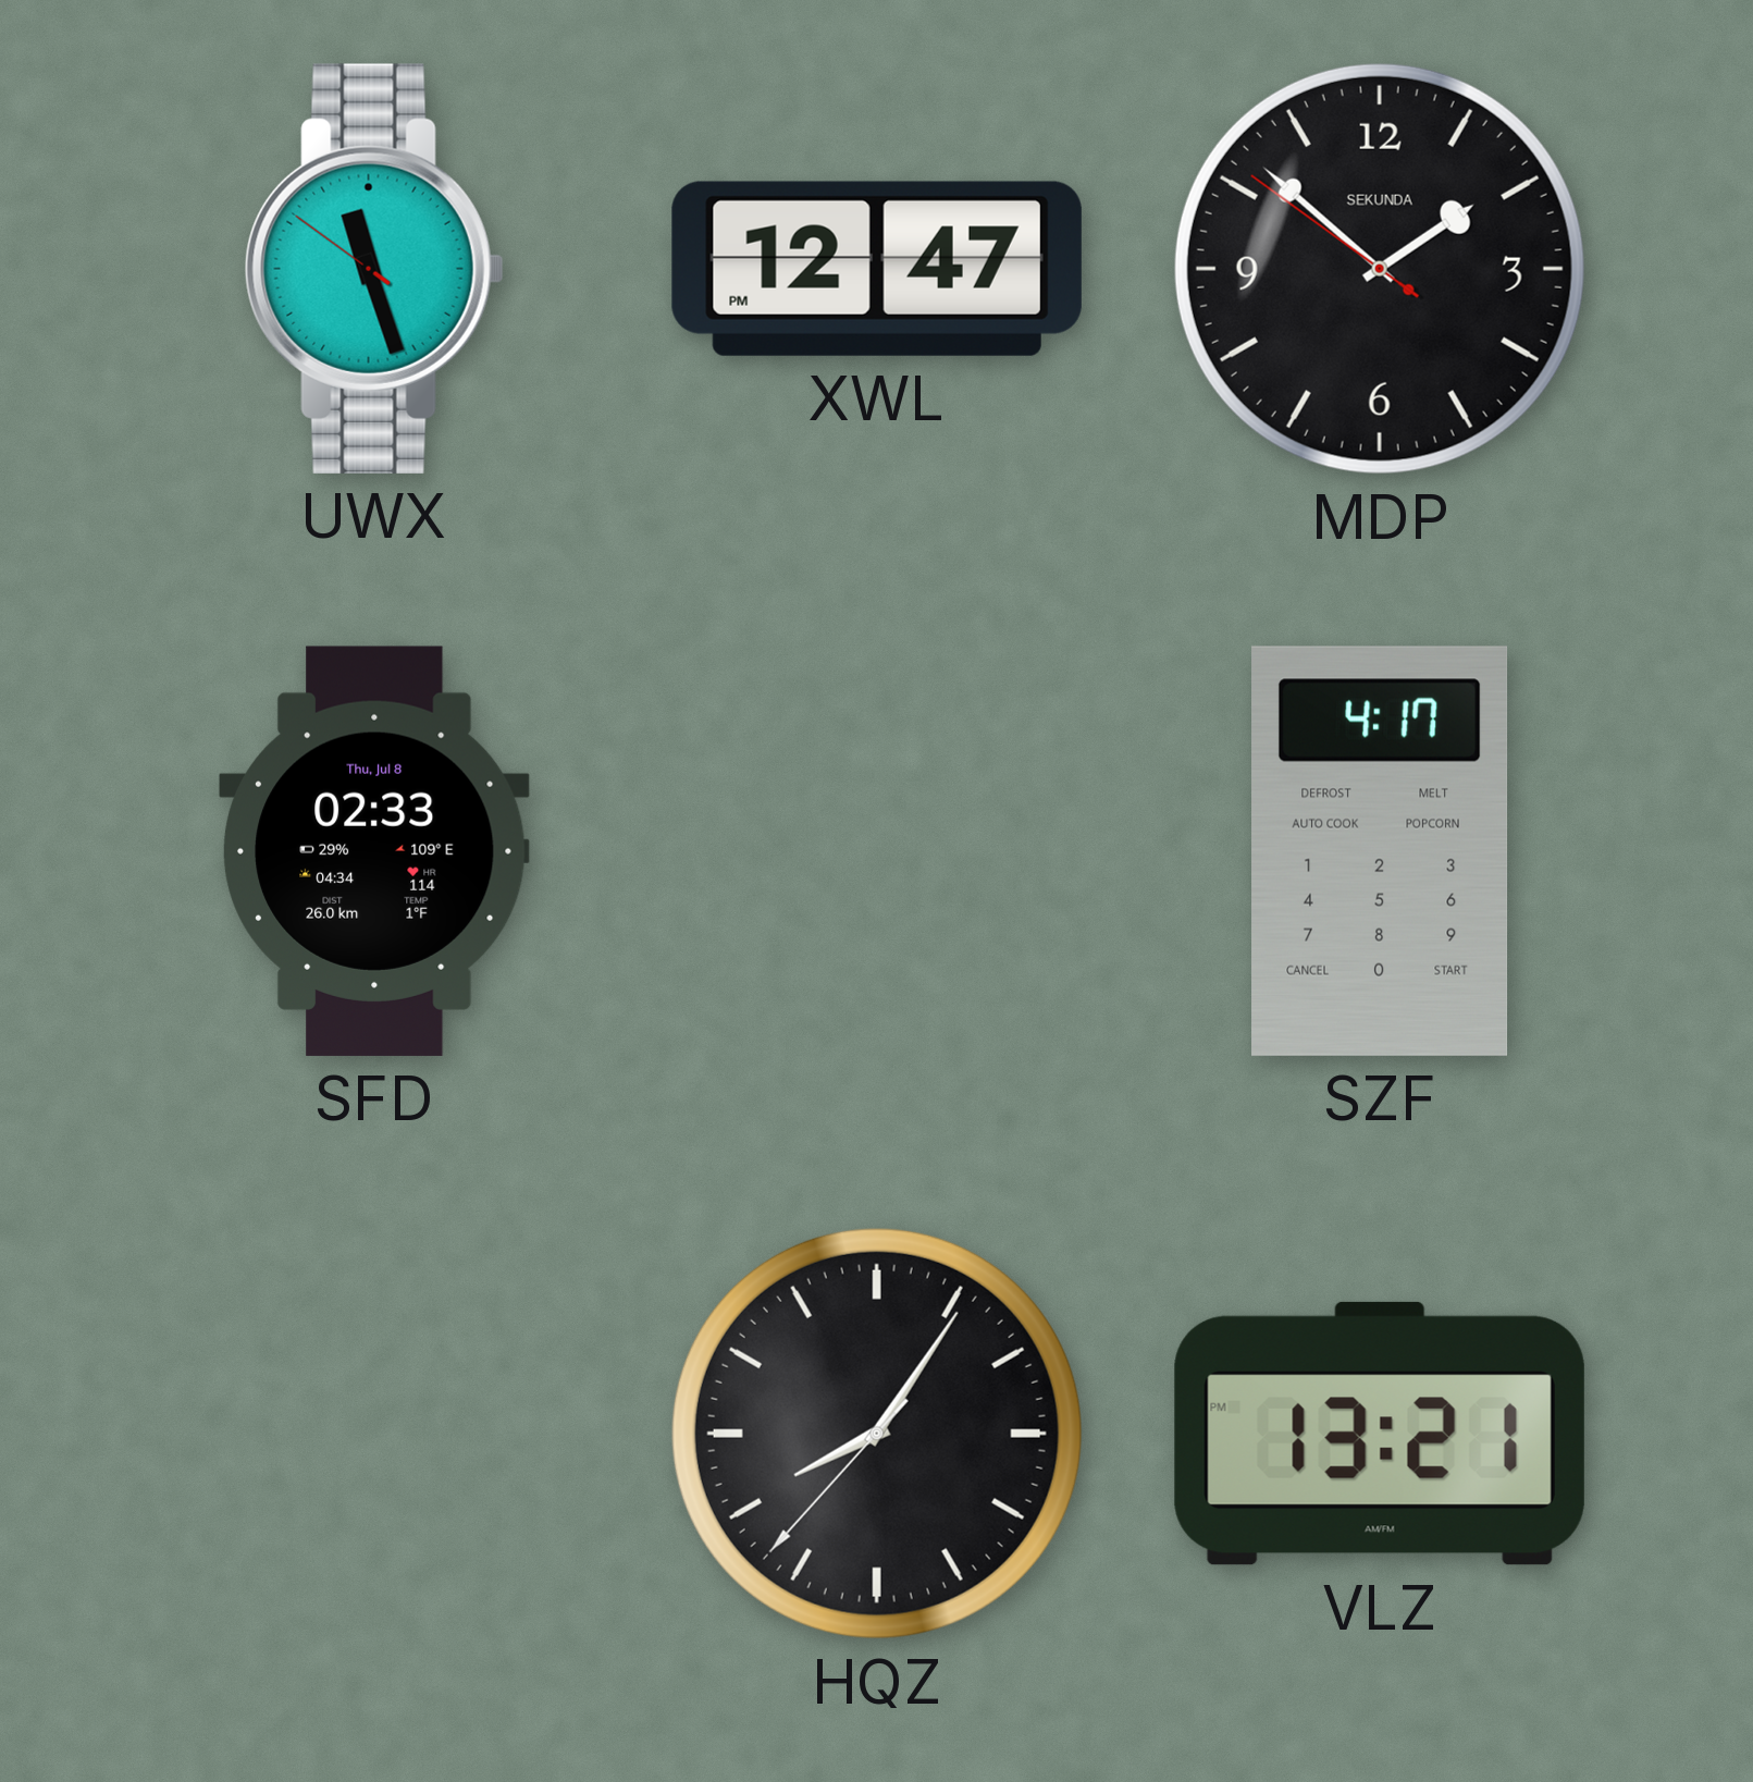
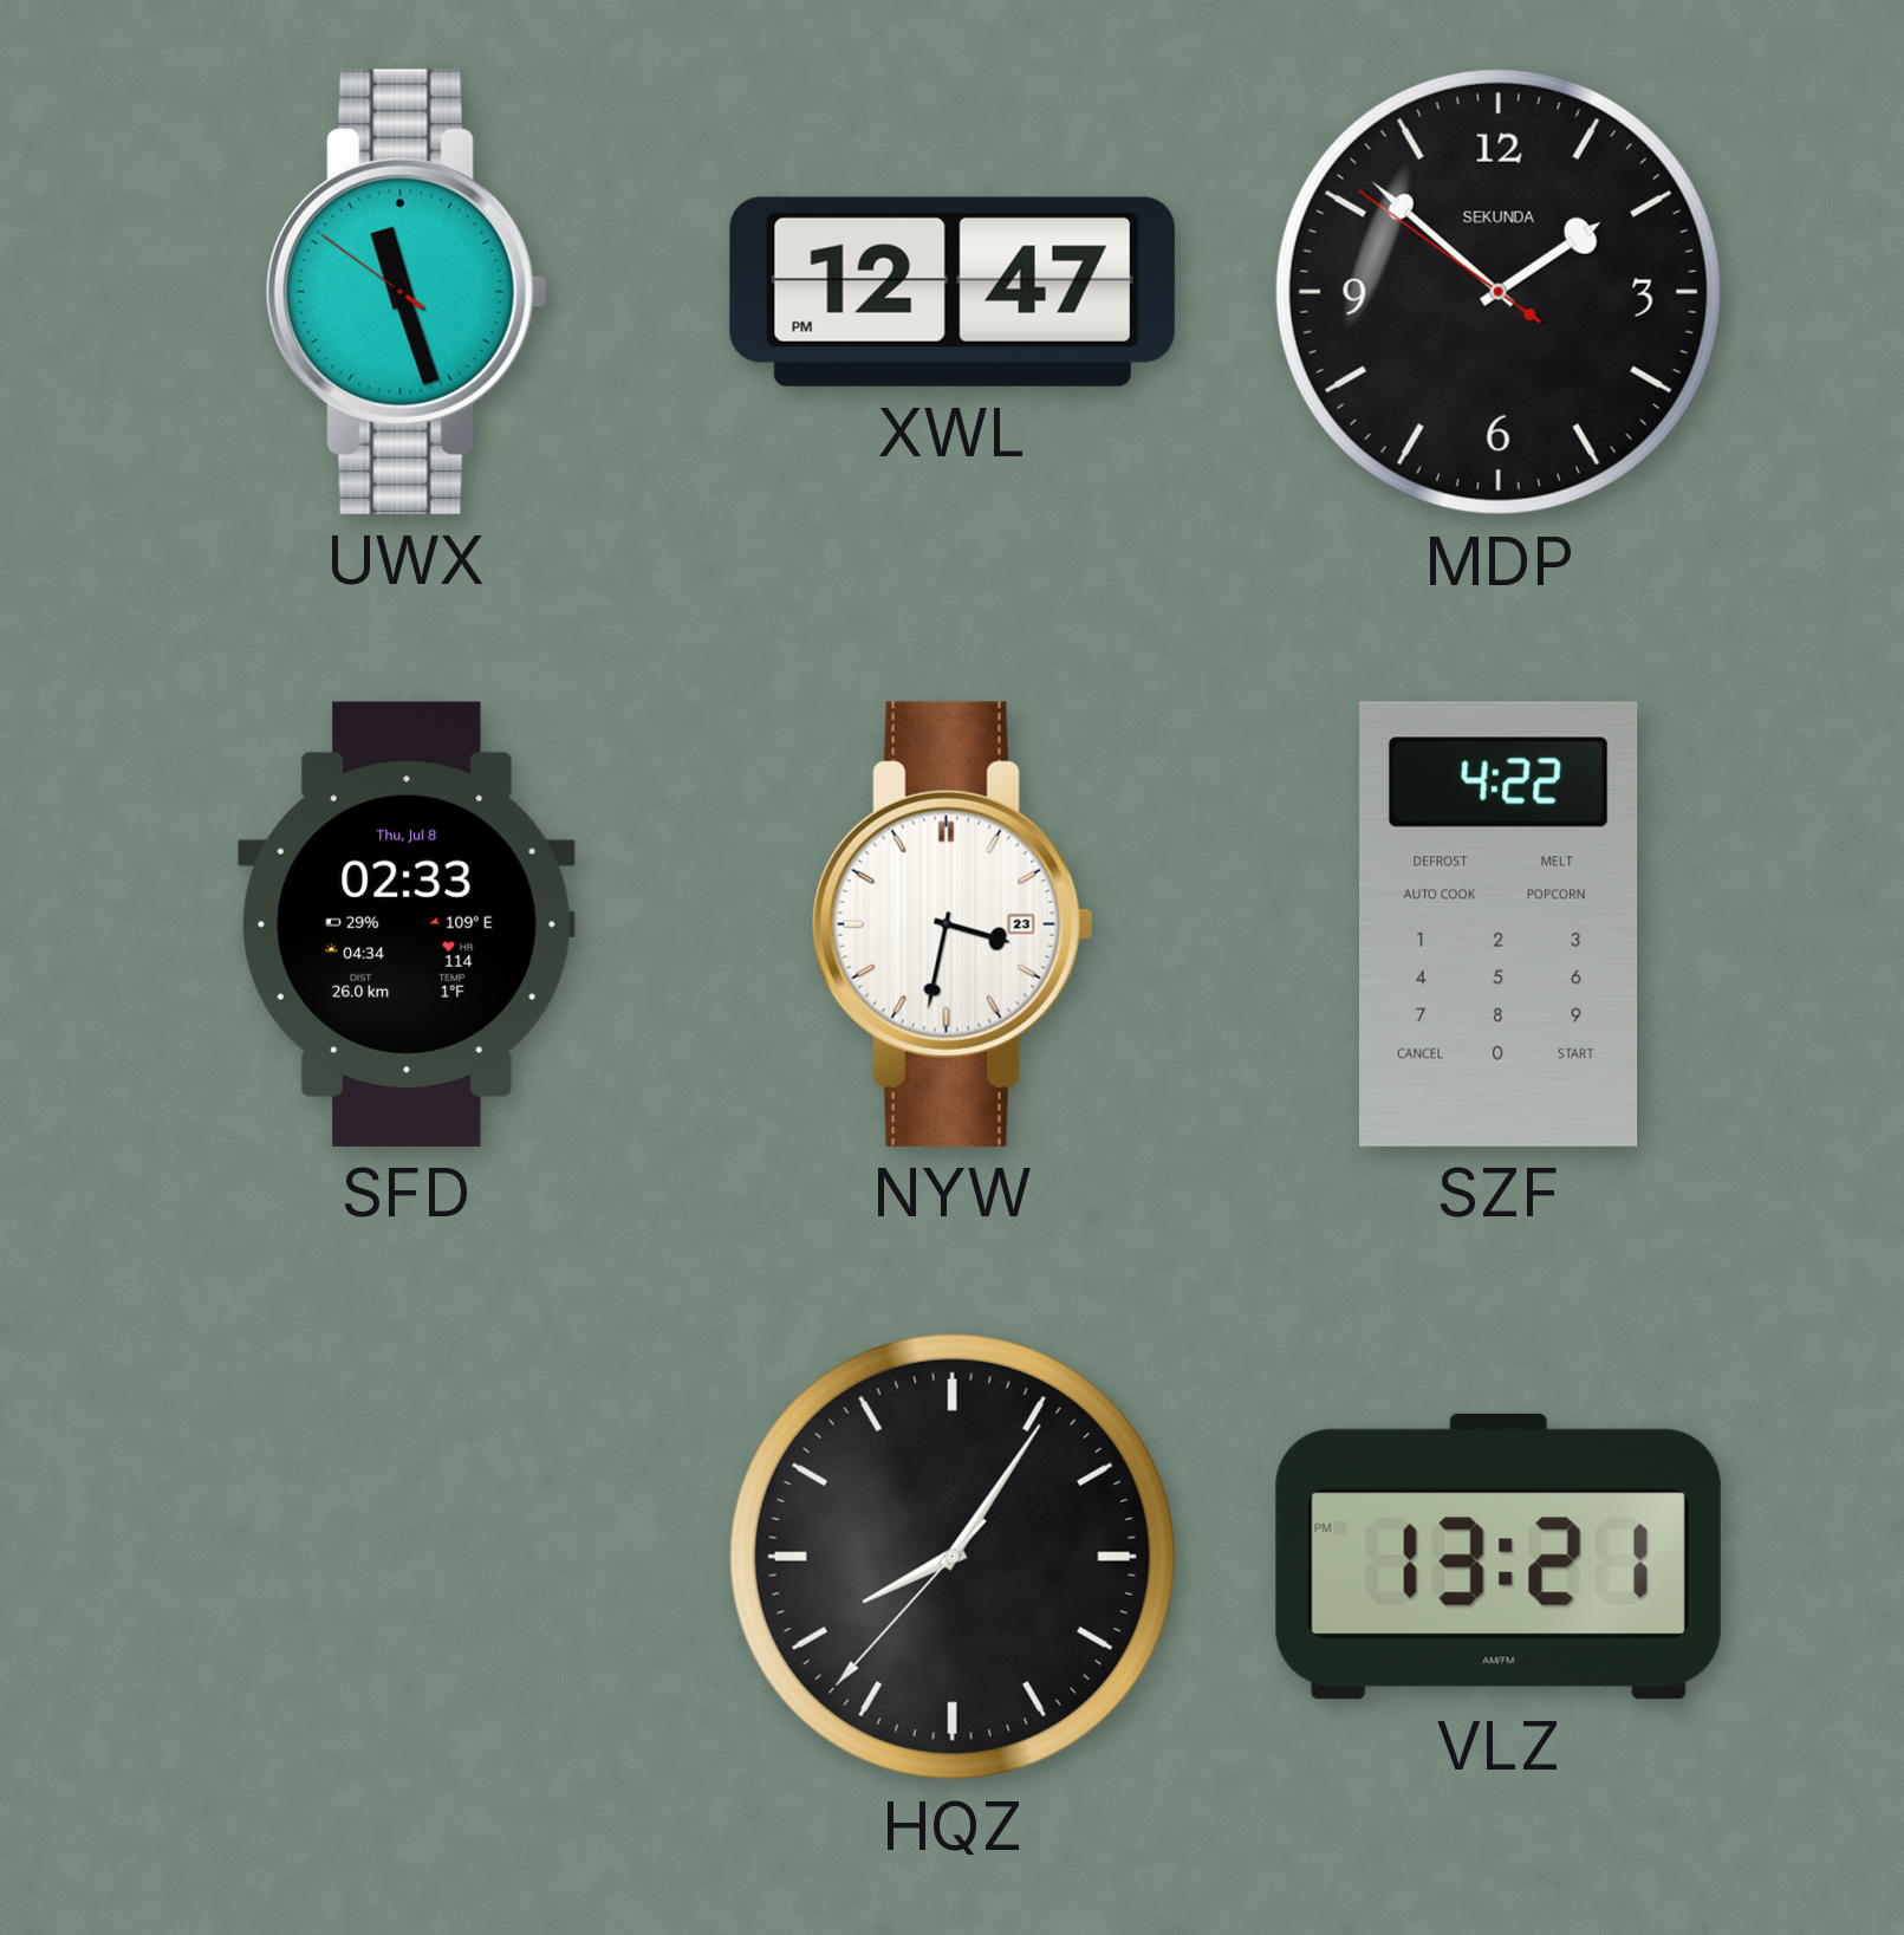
NYW: none -> 3:32
SZF: 4:17 -> 4:22
